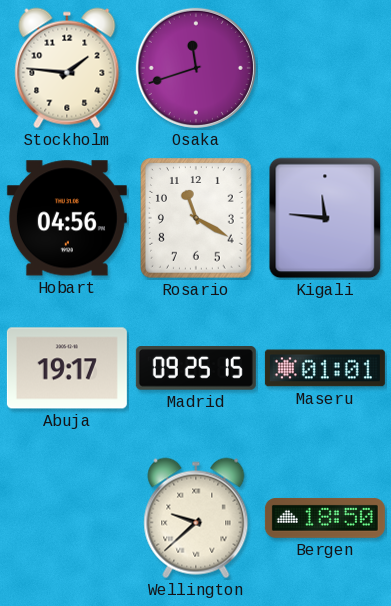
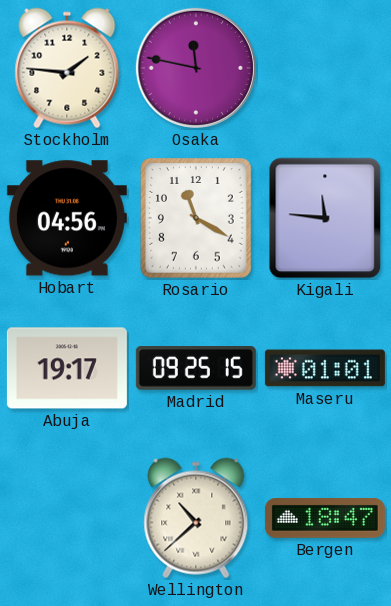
Osaka: 11:42 -> 11:47
Wellington: 9:38 -> 10:38
Bergen: 18:50 -> 18:47
